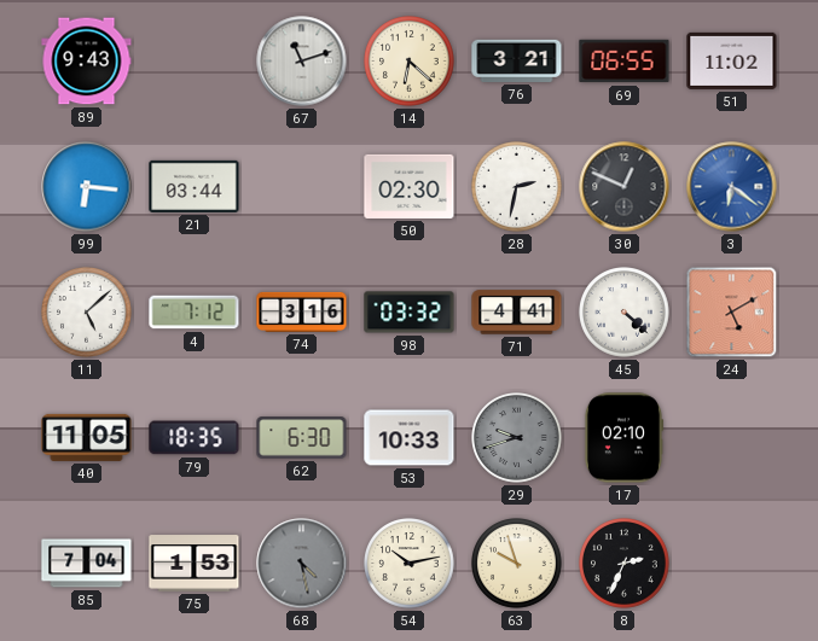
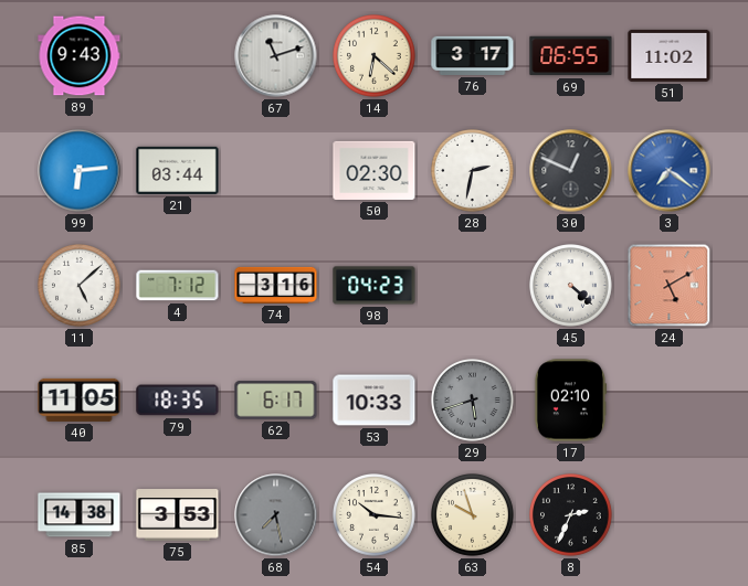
76: 3:21 -> 3:17
99: 6:16 -> 6:14
3: 6:21 -> 7:21
98: 03:32 -> 04:23
71: 4:41 -> none
62: 6:30 -> 6:17
29: 9:42 -> 5:42
85: 7:04 -> 14:38
75: 1:53 -> 3:53
68: 4:28 -> 7:28
54: 10:13 -> 10:16
